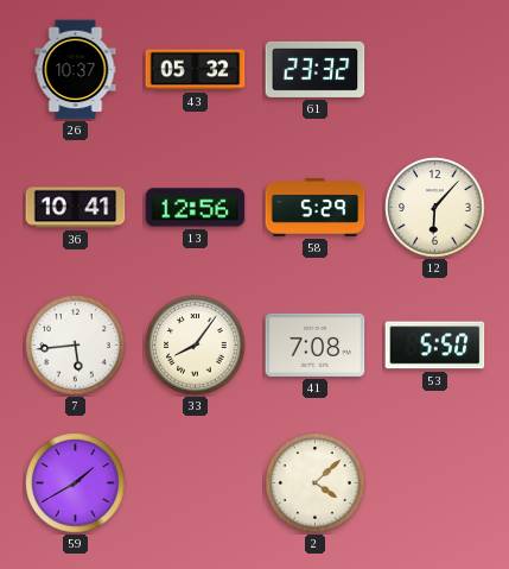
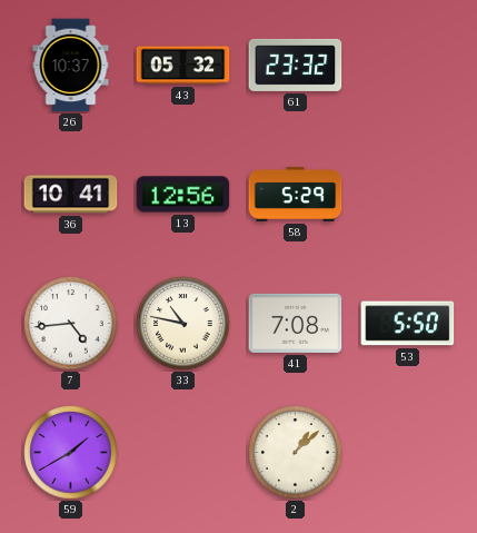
12: 6:07 -> none
7: 5:44 -> 4:44
33: 8:06 -> 10:47
2: 4:08 -> 1:08
